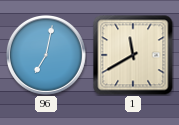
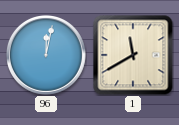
96: 7:02 -> 12:02
